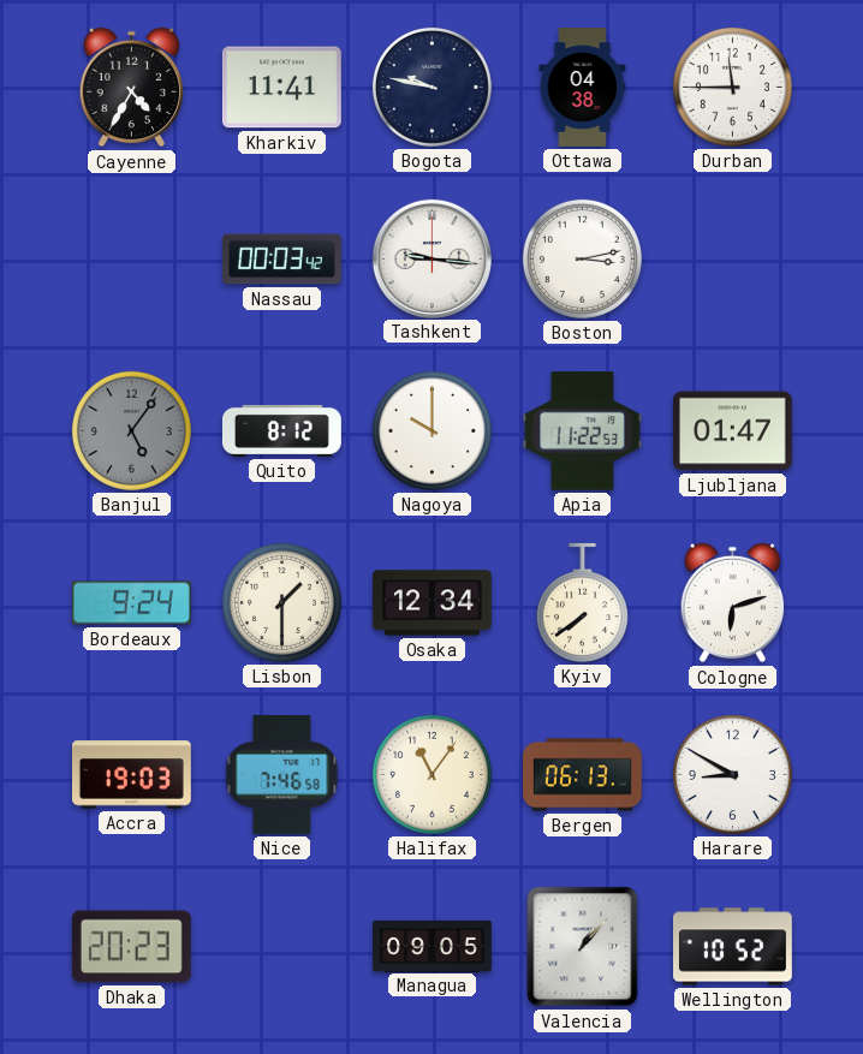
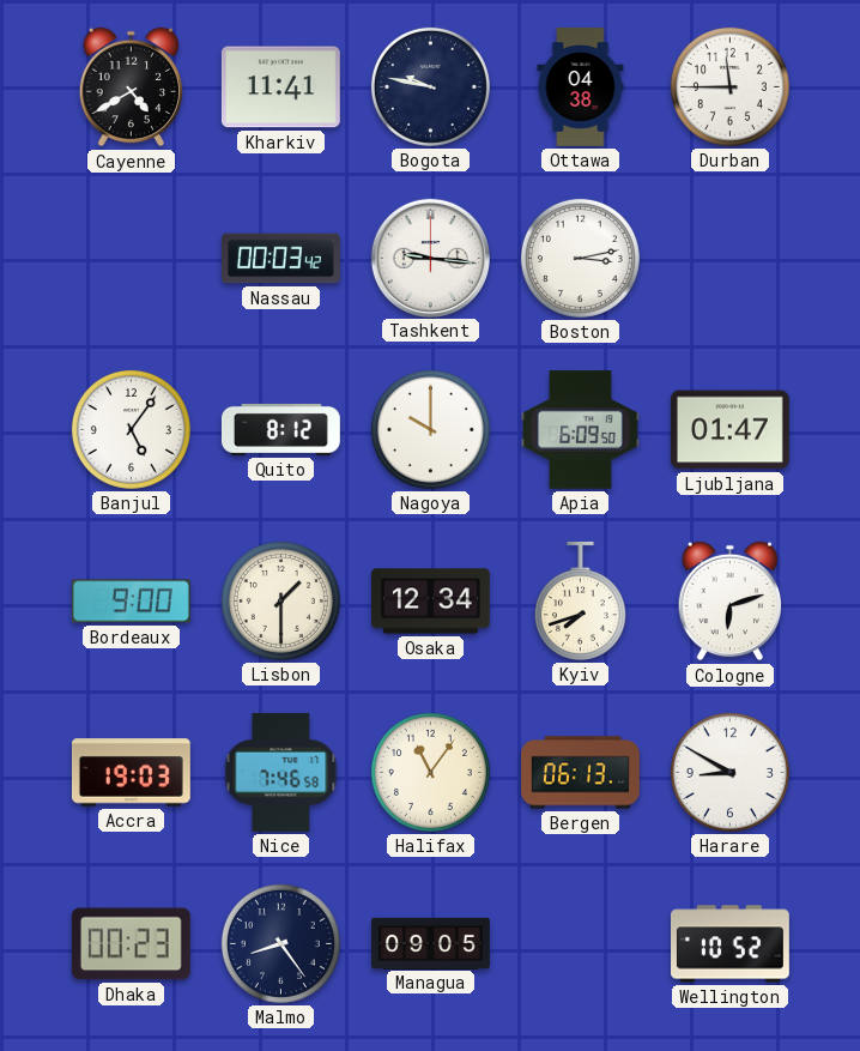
Cayenne: 4:35 -> 4:40
Banjul dial: grey -> white
Apia: 11:22 -> 6:09
Bordeaux: 9:24 -> 9:00
Kyiv: 7:39 -> 7:42
Dhaka: 20:23 -> 00:23
Malmo: none -> 8:24
Valencia: 1:07 -> none
